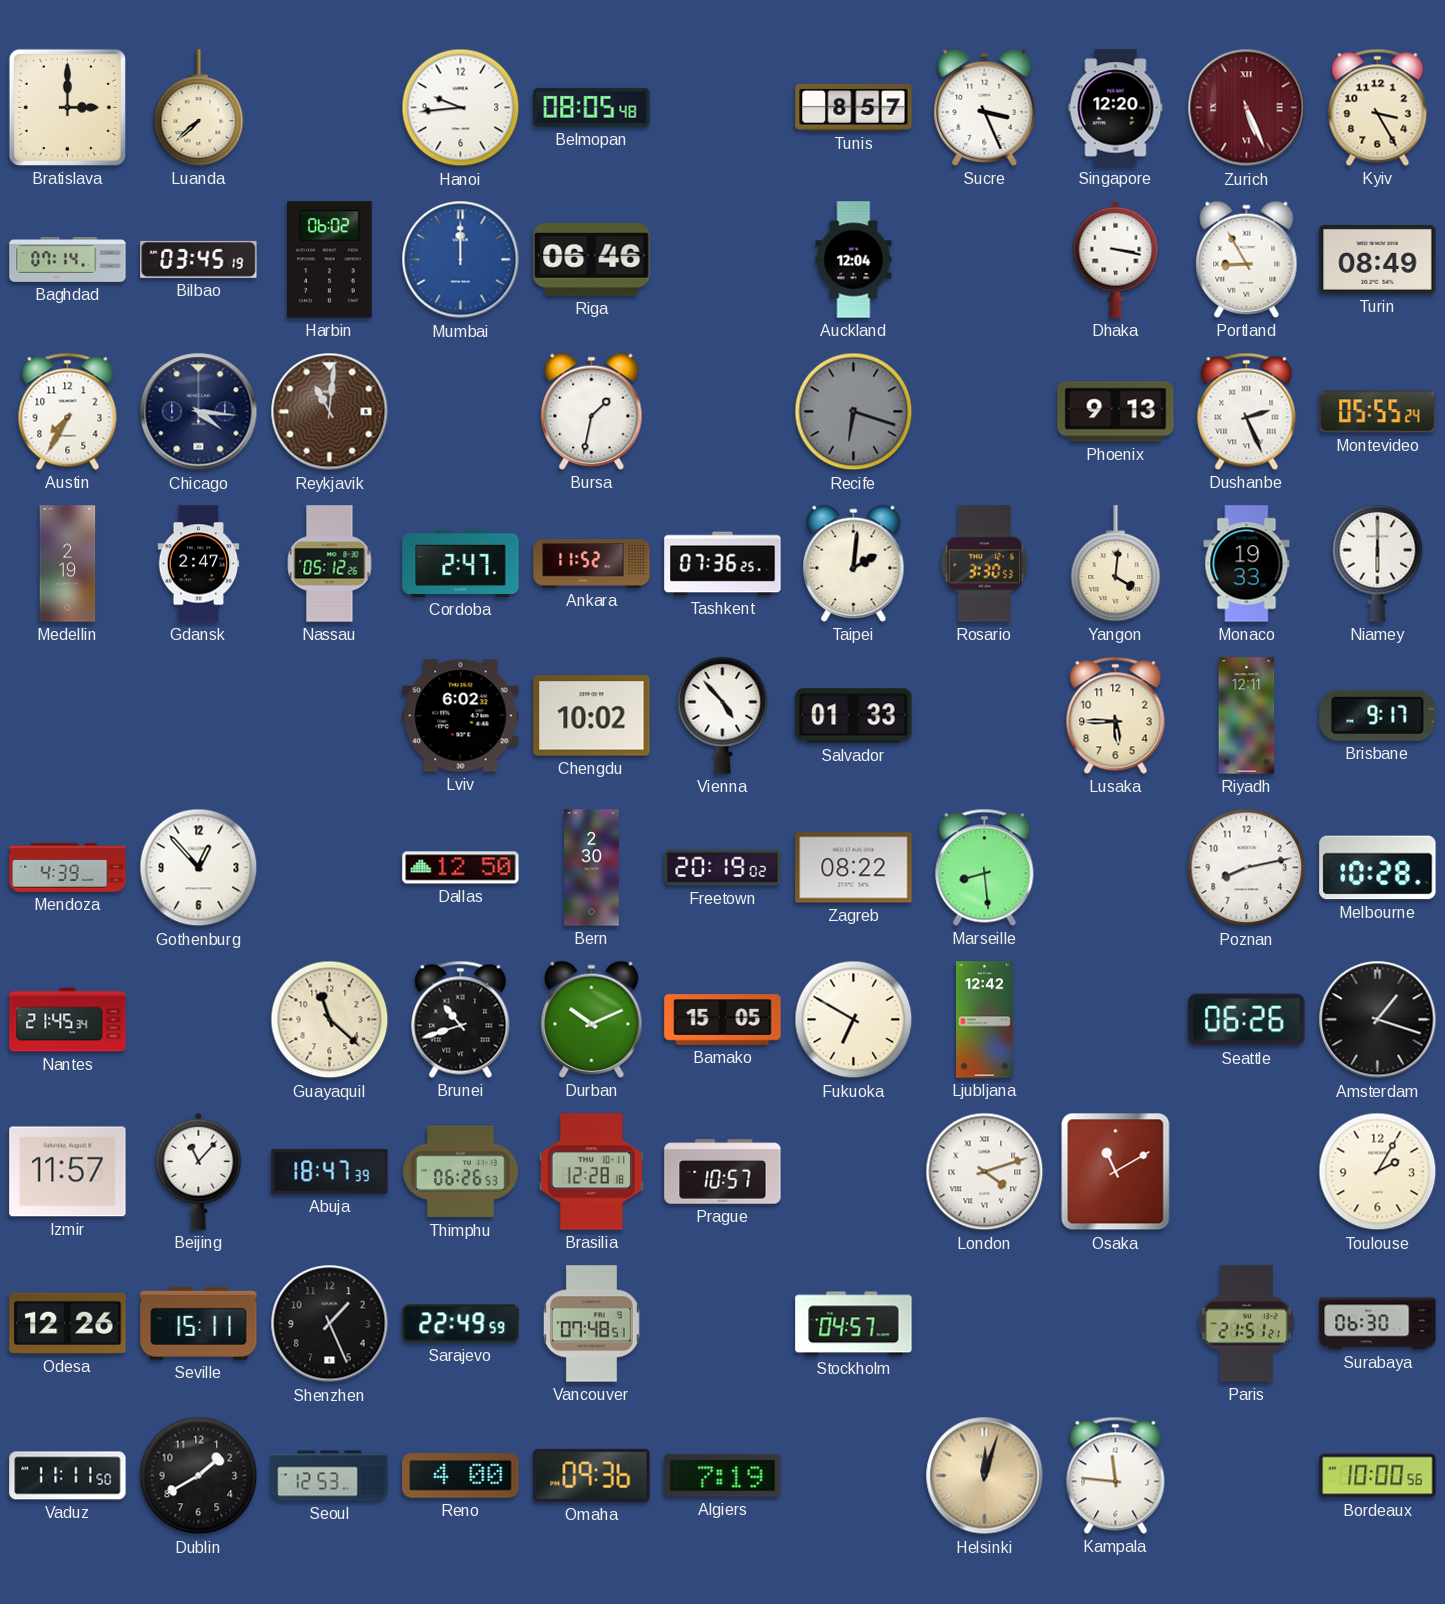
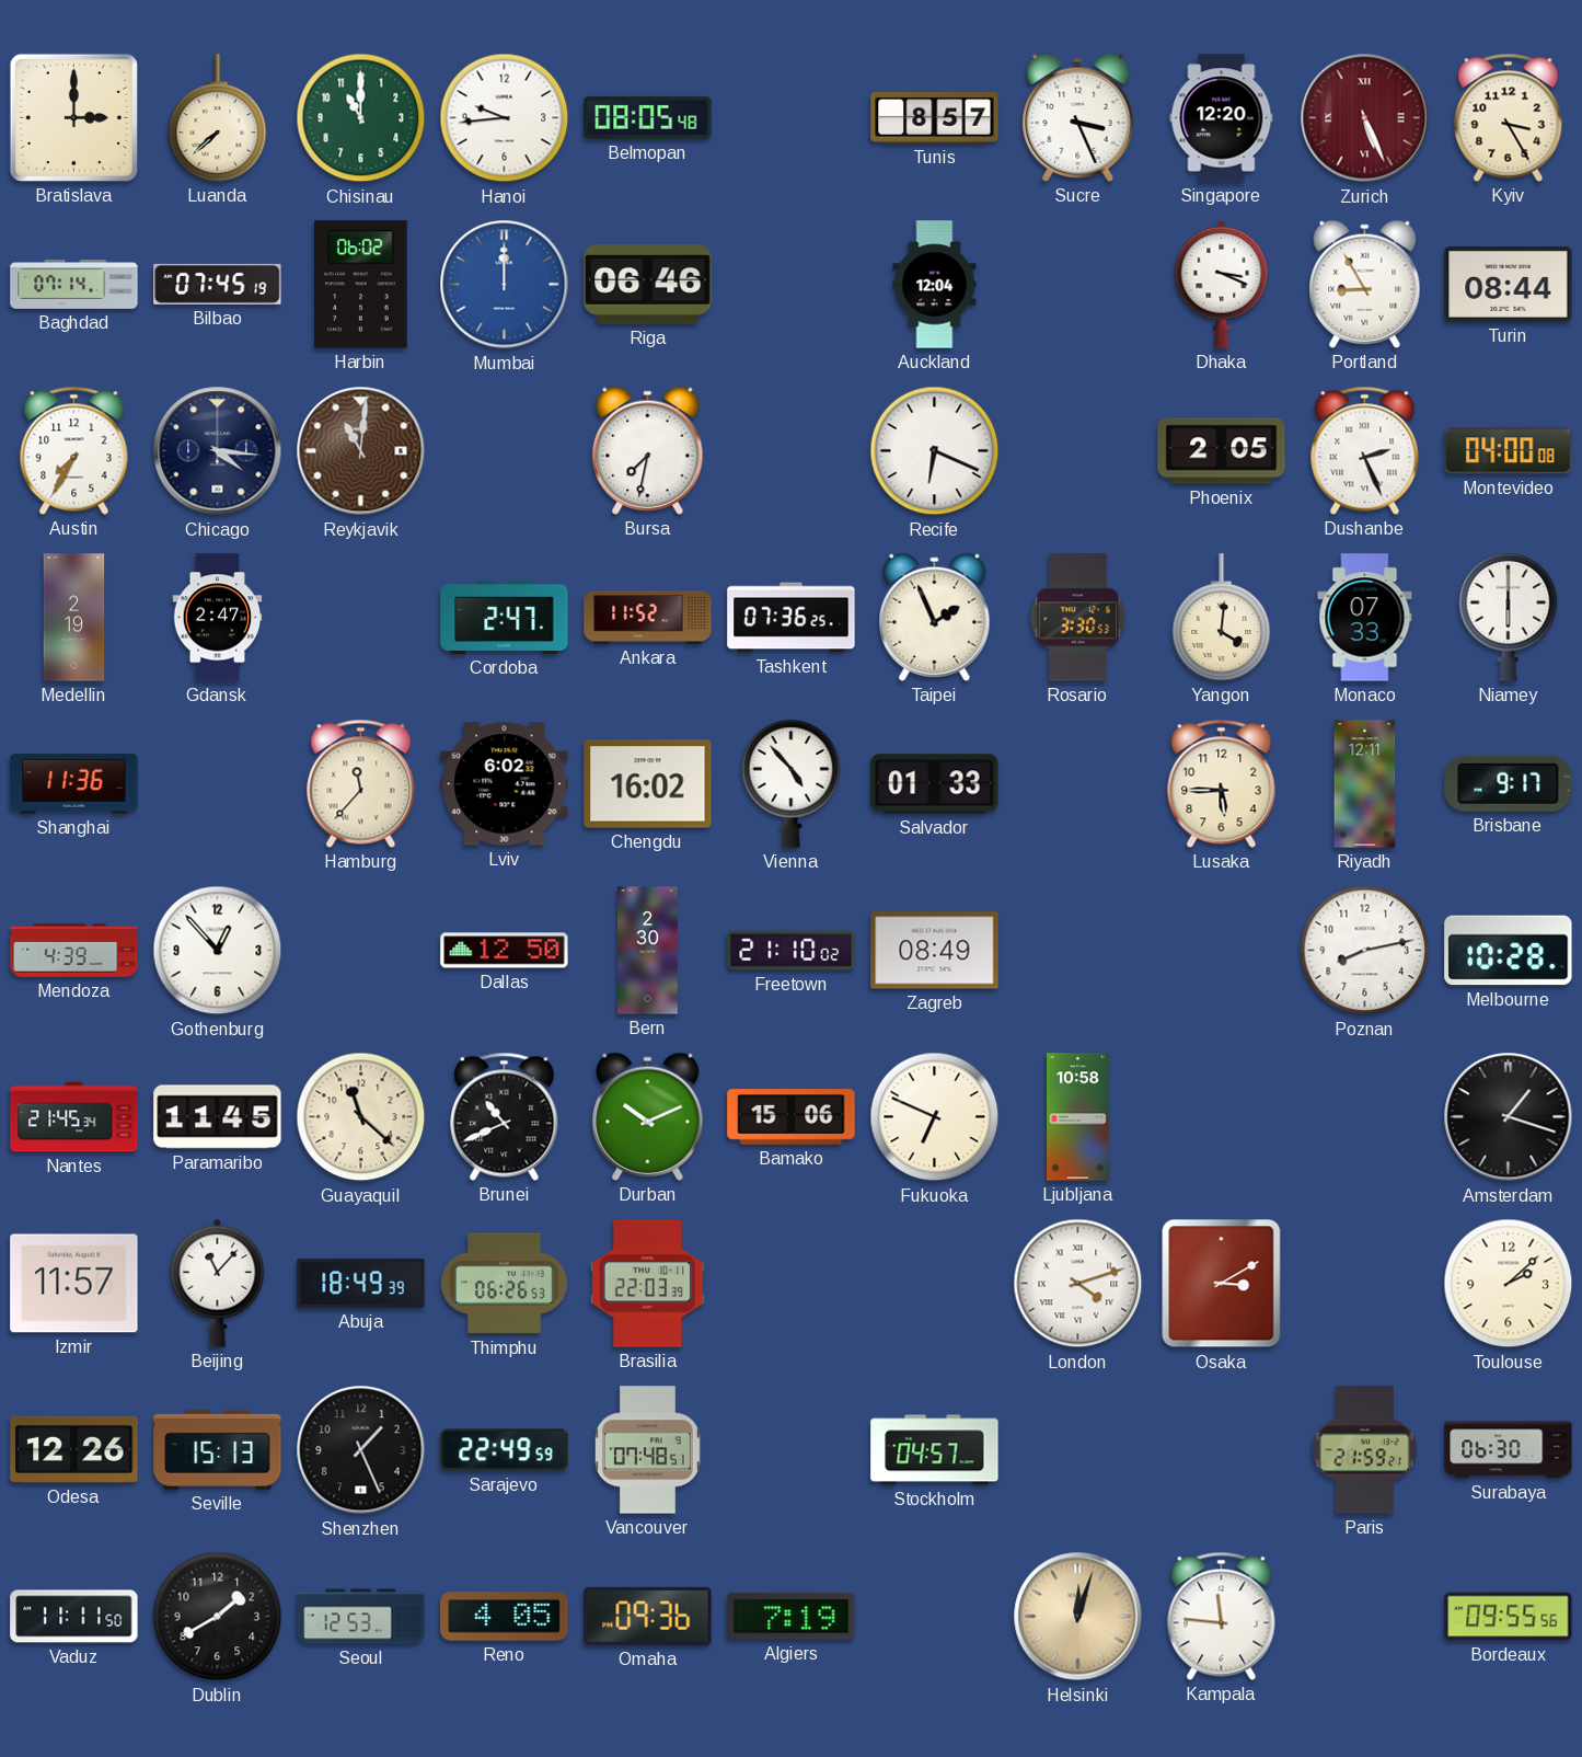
Chisinau: none -> 11:00
Bilbao: 03:45 -> 07:45
Dhaka: 3:17 -> 3:19
Turin: 08:49 -> 08:44
Bursa: 1:32 -> 7:32
Recife: 6:18 -> 6:19
Recife dial: grey -> white
Phoenix: 9:13 -> 2:05
Montevideo: 05:55 -> 04:00
Nassau: 05:12 -> none
Taipei: 2:01 -> 1:56
Monaco: 19:33 -> 07:33
Shanghai: none -> 11:36
Hamburg: none -> 11:37
Chengdu: 10:02 -> 16:02
Freetown: 20:19 -> 21:10
Zagreb: 08:22 -> 08:49
Marseille: 8:29 -> none
Paramaribo: none -> 11:45
Brunei: 10:42 -> 10:41
Bamako: 15:05 -> 15:06
Fukuoka: 6:50 -> 6:49
Ljubljana: 12:42 -> 10:58
Seattle: 06:26 -> none
Abuja: 18:47 -> 18:49
Brasilia: 12:28 -> 22:03
Prague: 10:57 -> none
Osaka: 11:10 -> 3:10
Toulouse: 2:05 -> 2:08
Seville: 15:11 -> 15:13
Paris: 21:51 -> 21:59
Reno: 4:00 -> 4:05
Bordeaux: 10:00 -> 09:55
